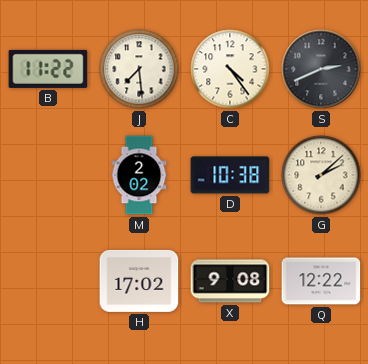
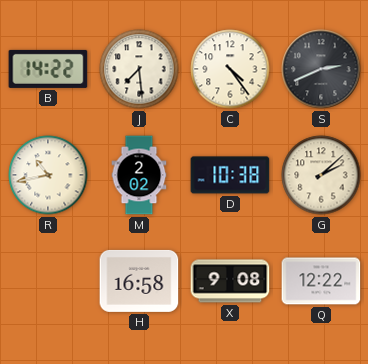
B: 11:22 -> 14:22
R: none -> 10:43
H: 17:02 -> 16:58
